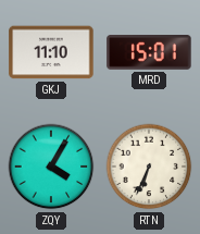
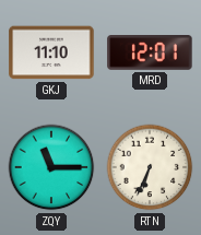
MRD: 15:01 -> 12:01
ZQY: 4:05 -> 11:15
